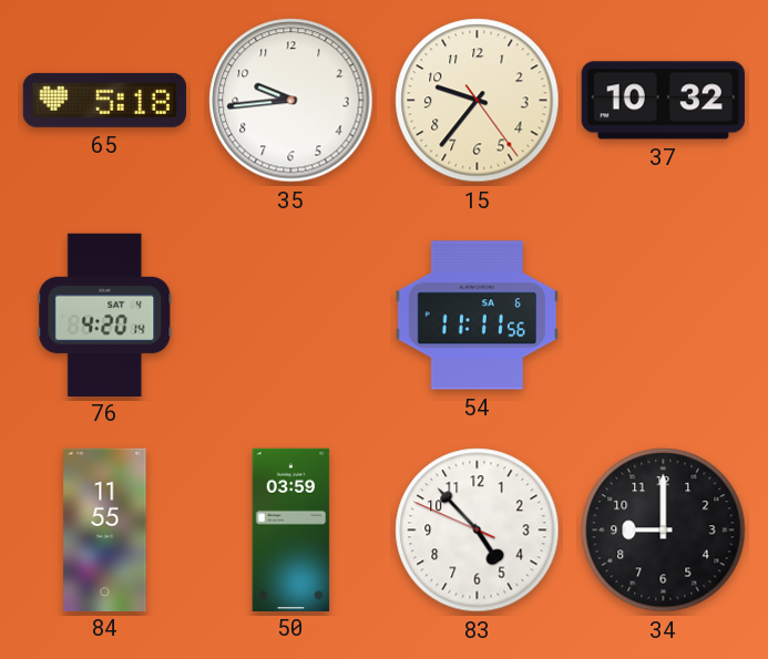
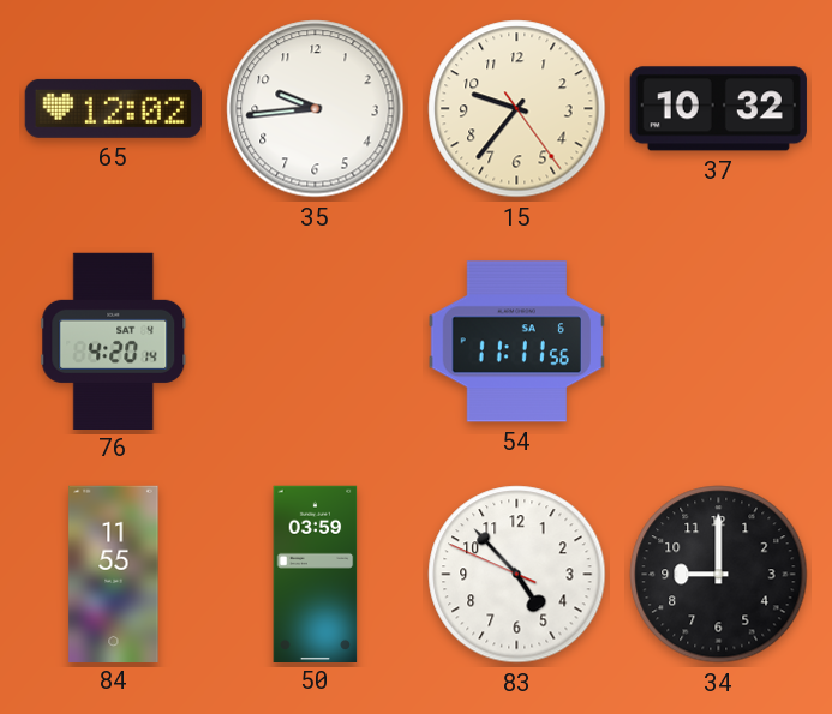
65: 5:18 -> 12:02
